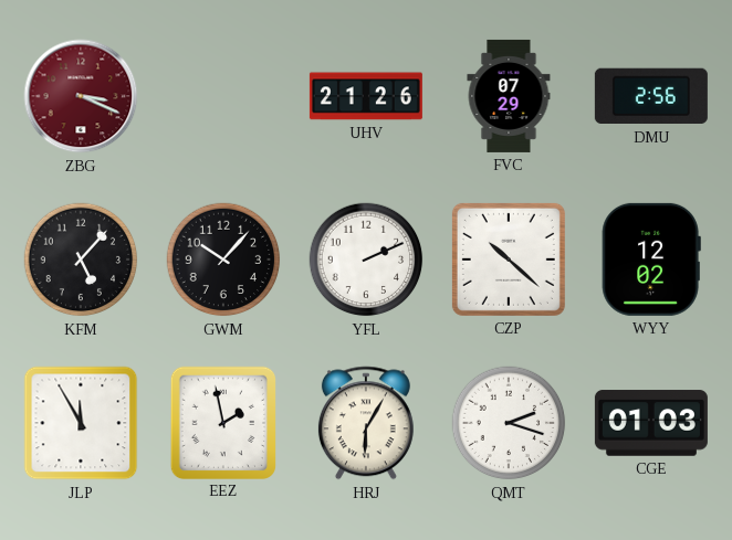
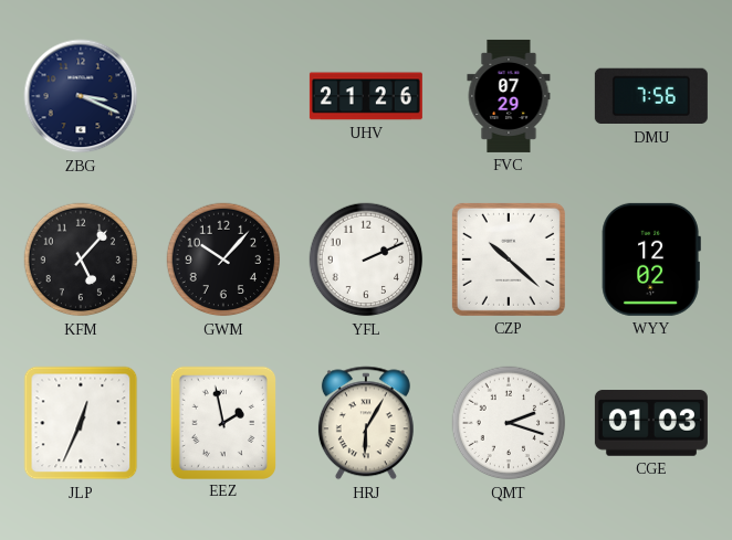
ZBG dial: burgundy -> navy
DMU: 2:56 -> 7:56
JLP: 11:55 -> 12:34
